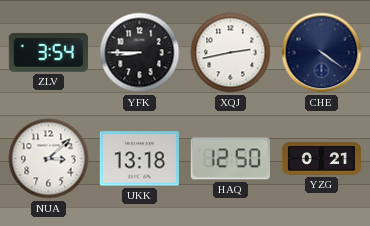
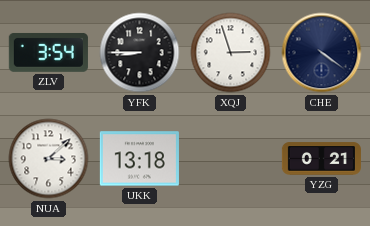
XQJ: 2:43 -> 2:57
HAQ: 12:50 -> none
